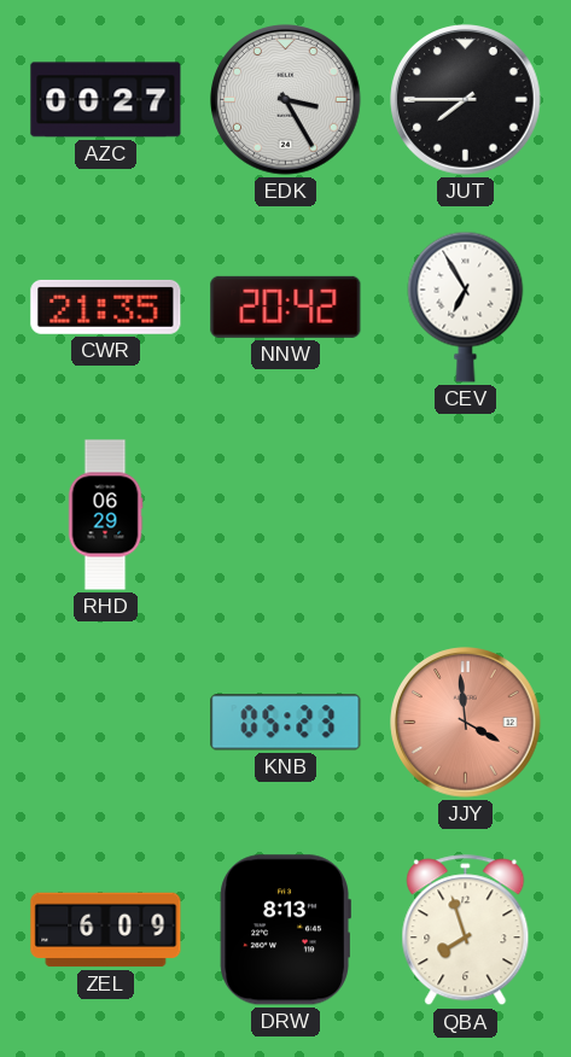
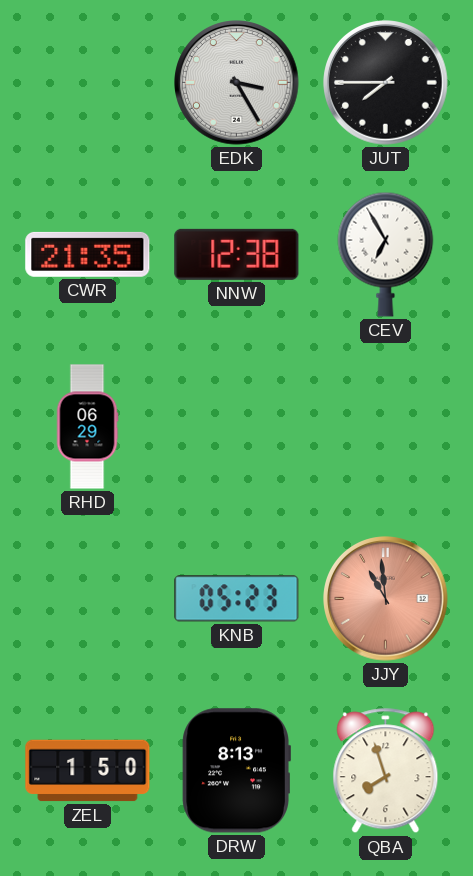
AZC: 00:27 -> none
NNW: 20:42 -> 12:38
JJY: 3:59 -> 10:59
ZEL: 6:09 -> 1:50
